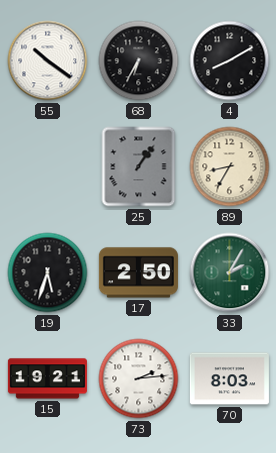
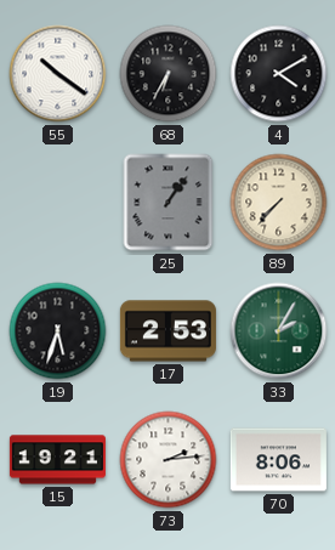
4: 8:10 -> 4:10
89: 8:35 -> 7:37
17: 2:50 -> 2:53
70: 8:03 -> 8:06
